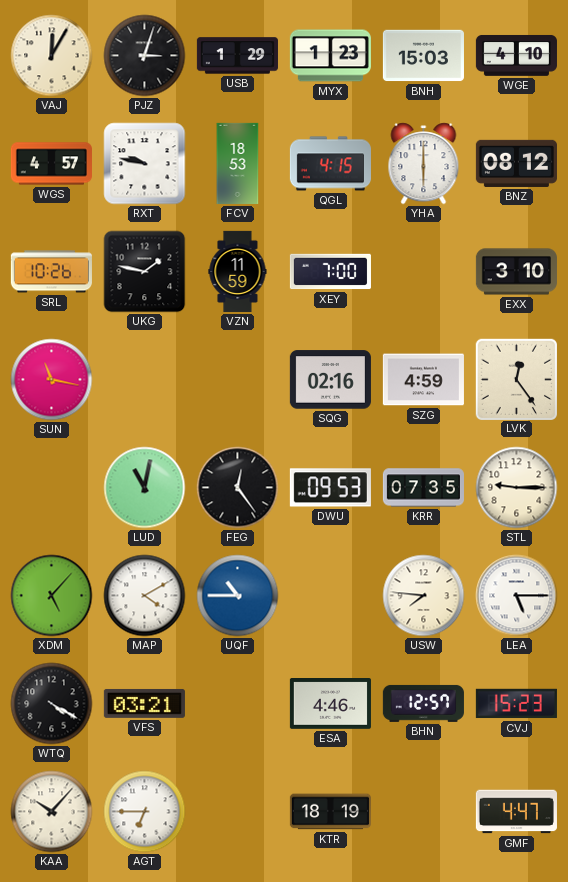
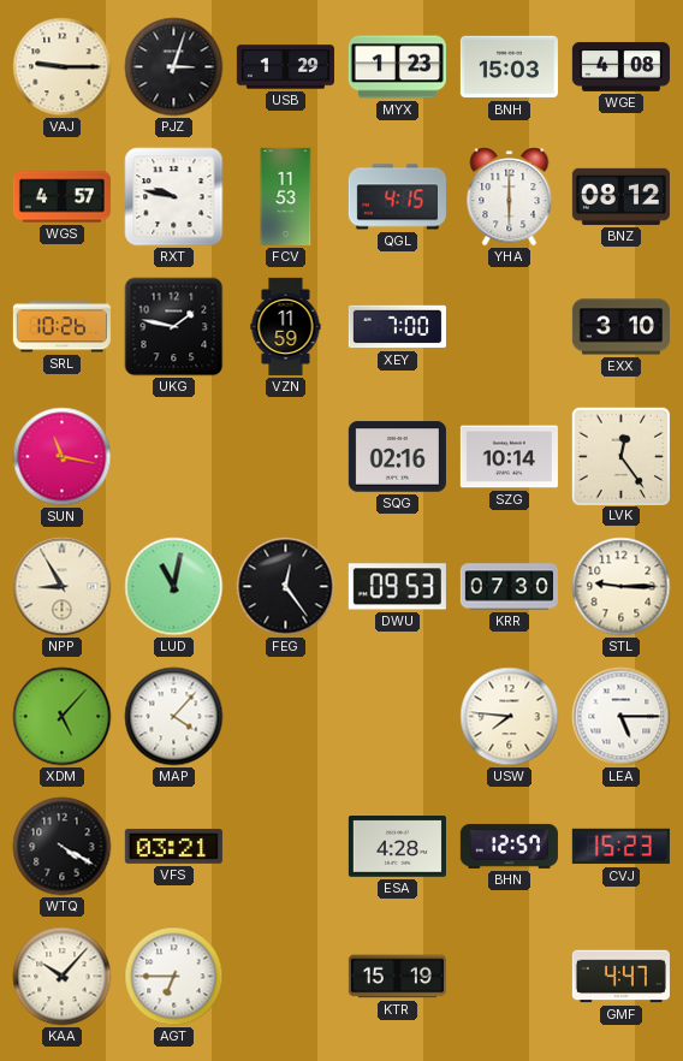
VAJ: 12:05 -> 9:15
WGE: 4:10 -> 4:08
FCV: 18:53 -> 11:53
SZG: 4:59 -> 10:14
NPP: none -> 8:55
KRR: 07:35 -> 07:30
MAP: 4:10 -> 4:07
UQF: 10:45 -> none
ESA: 4:46 -> 4:28
KTR: 18:19 -> 15:19
